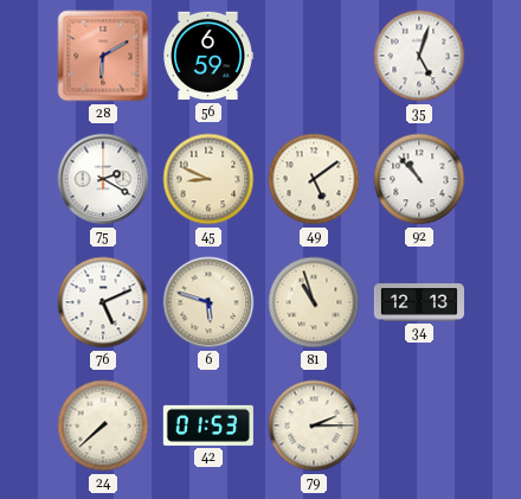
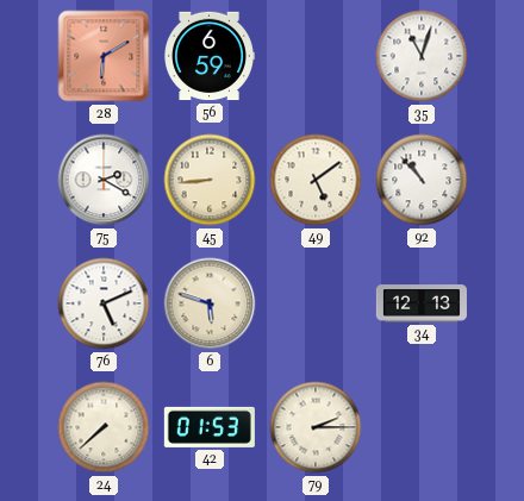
35: 5:03 -> 11:03
45: 8:49 -> 8:44
81: 10:57 -> none
